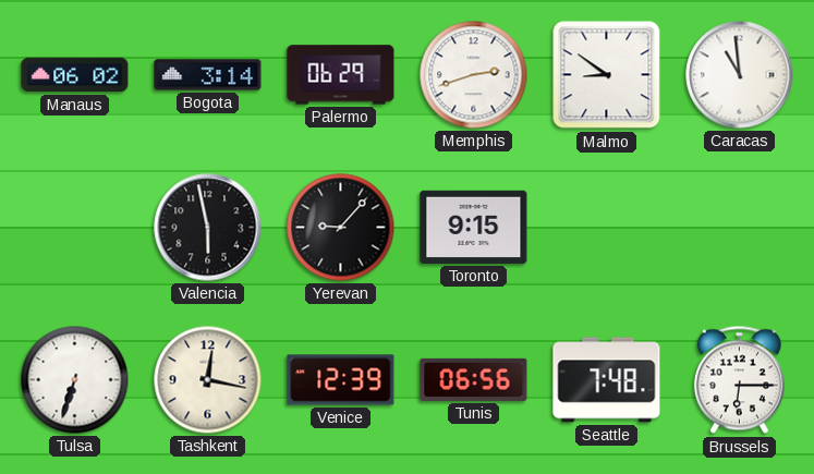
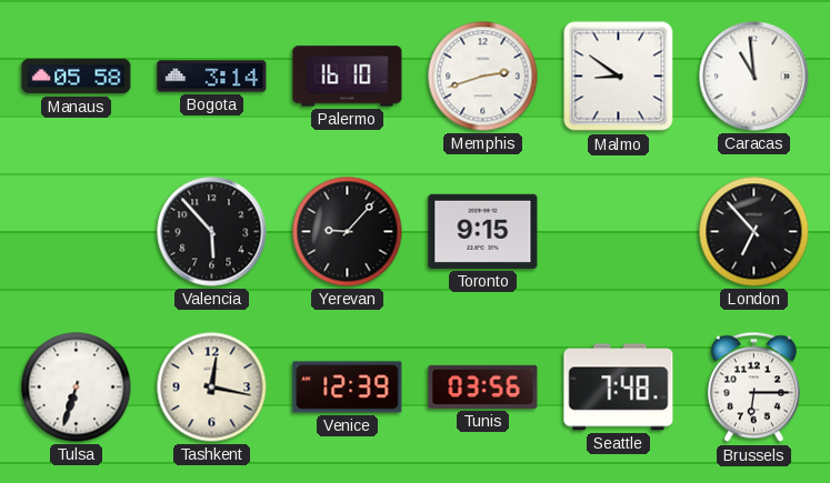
Manaus: 06:02 -> 05:58
Palermo: 06:29 -> 16:10
Valencia: 5:58 -> 5:53
London: none -> 6:53
Tunis: 06:56 -> 03:56
